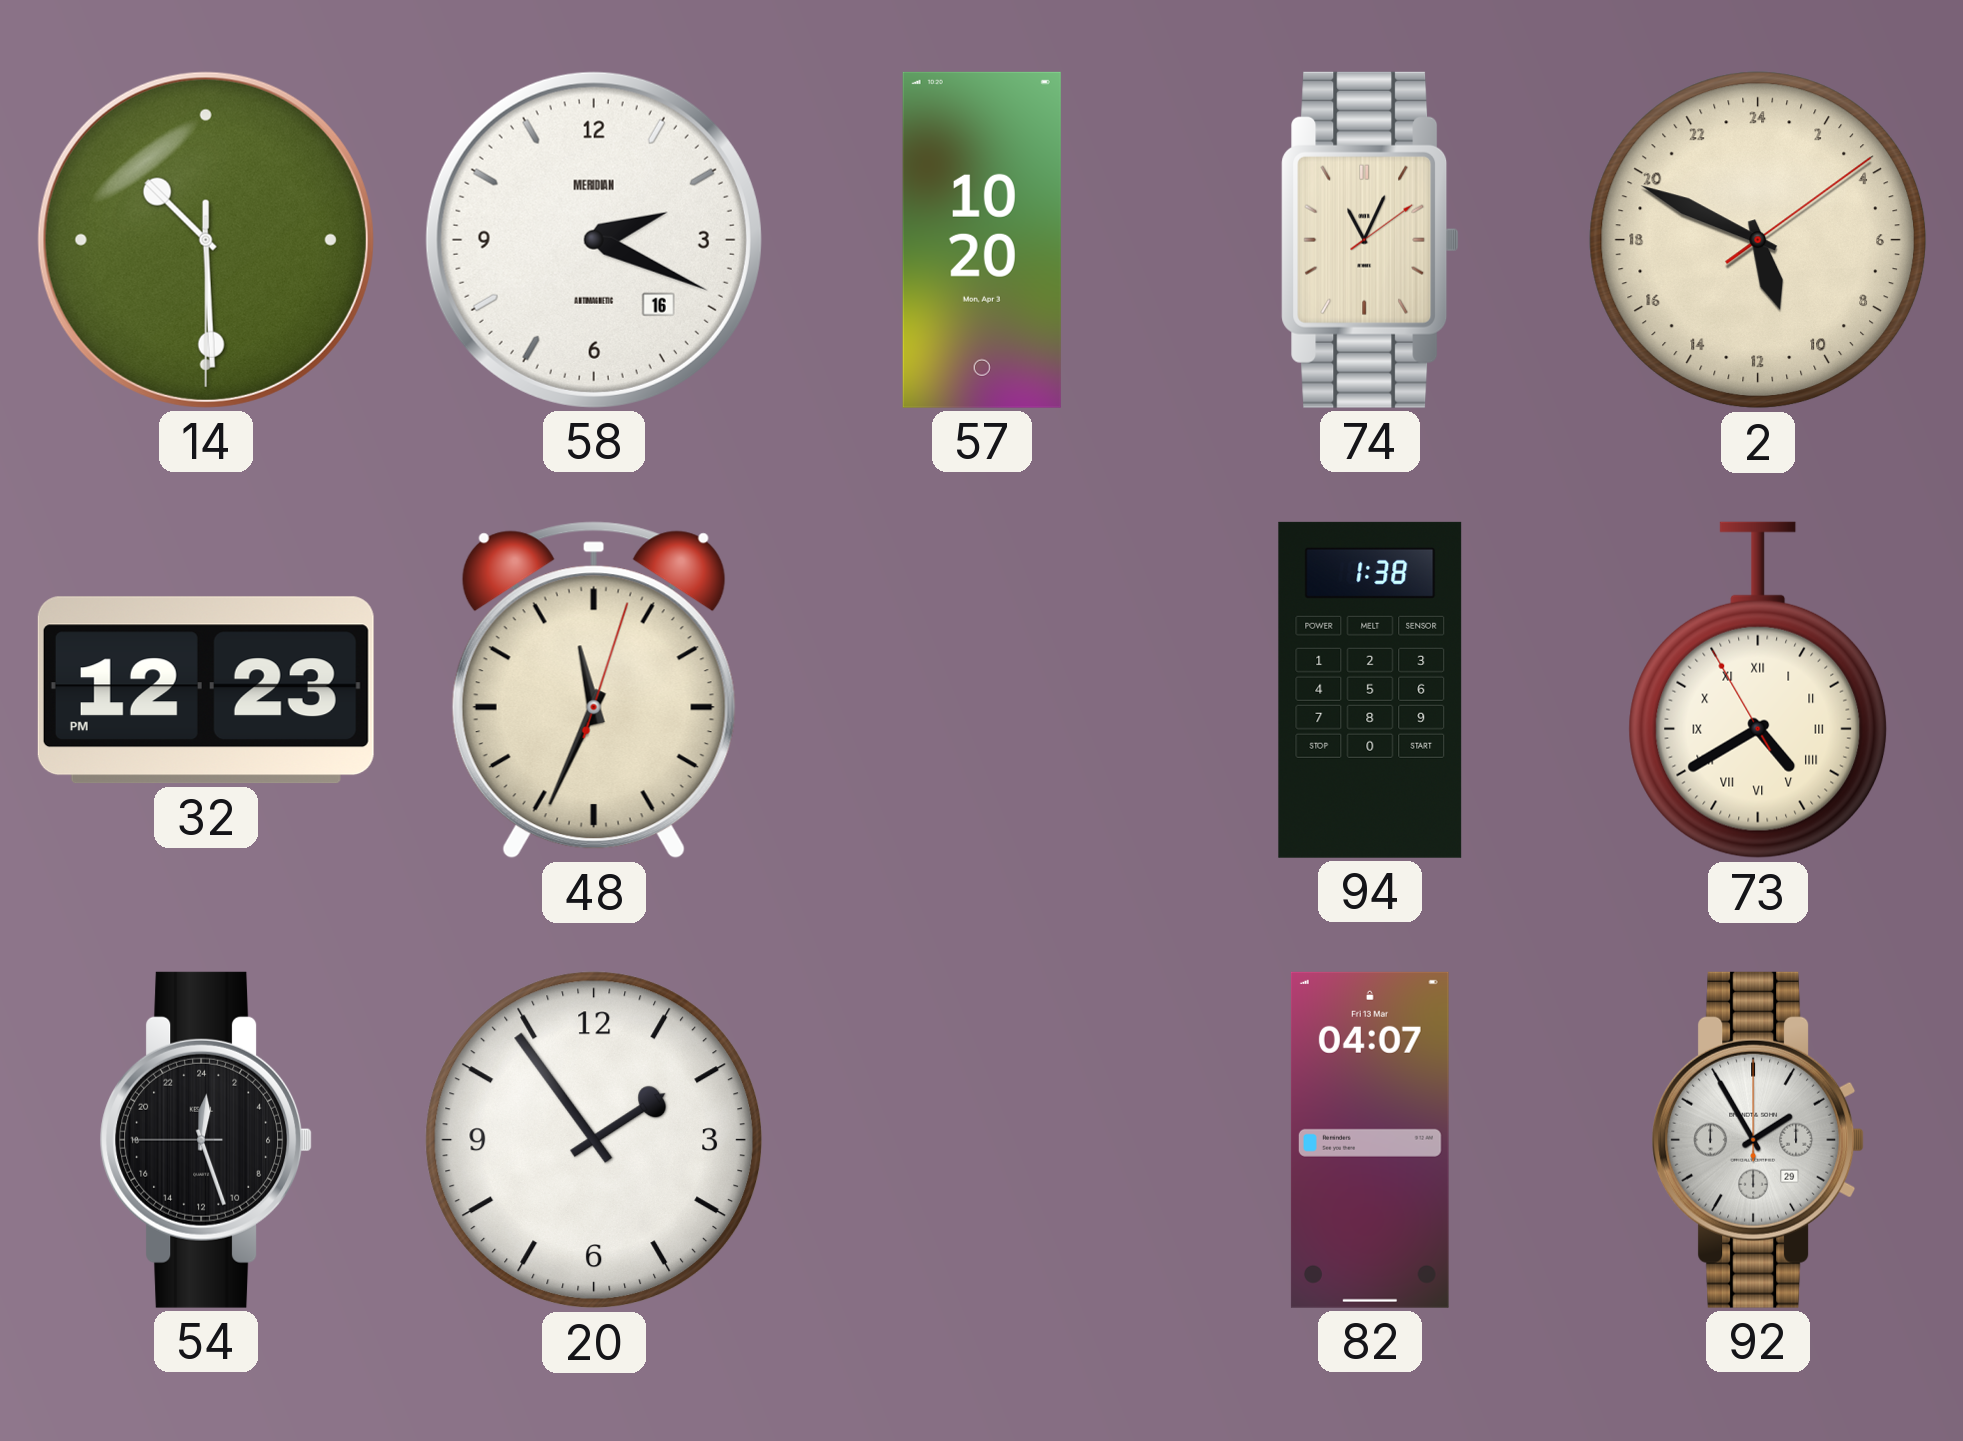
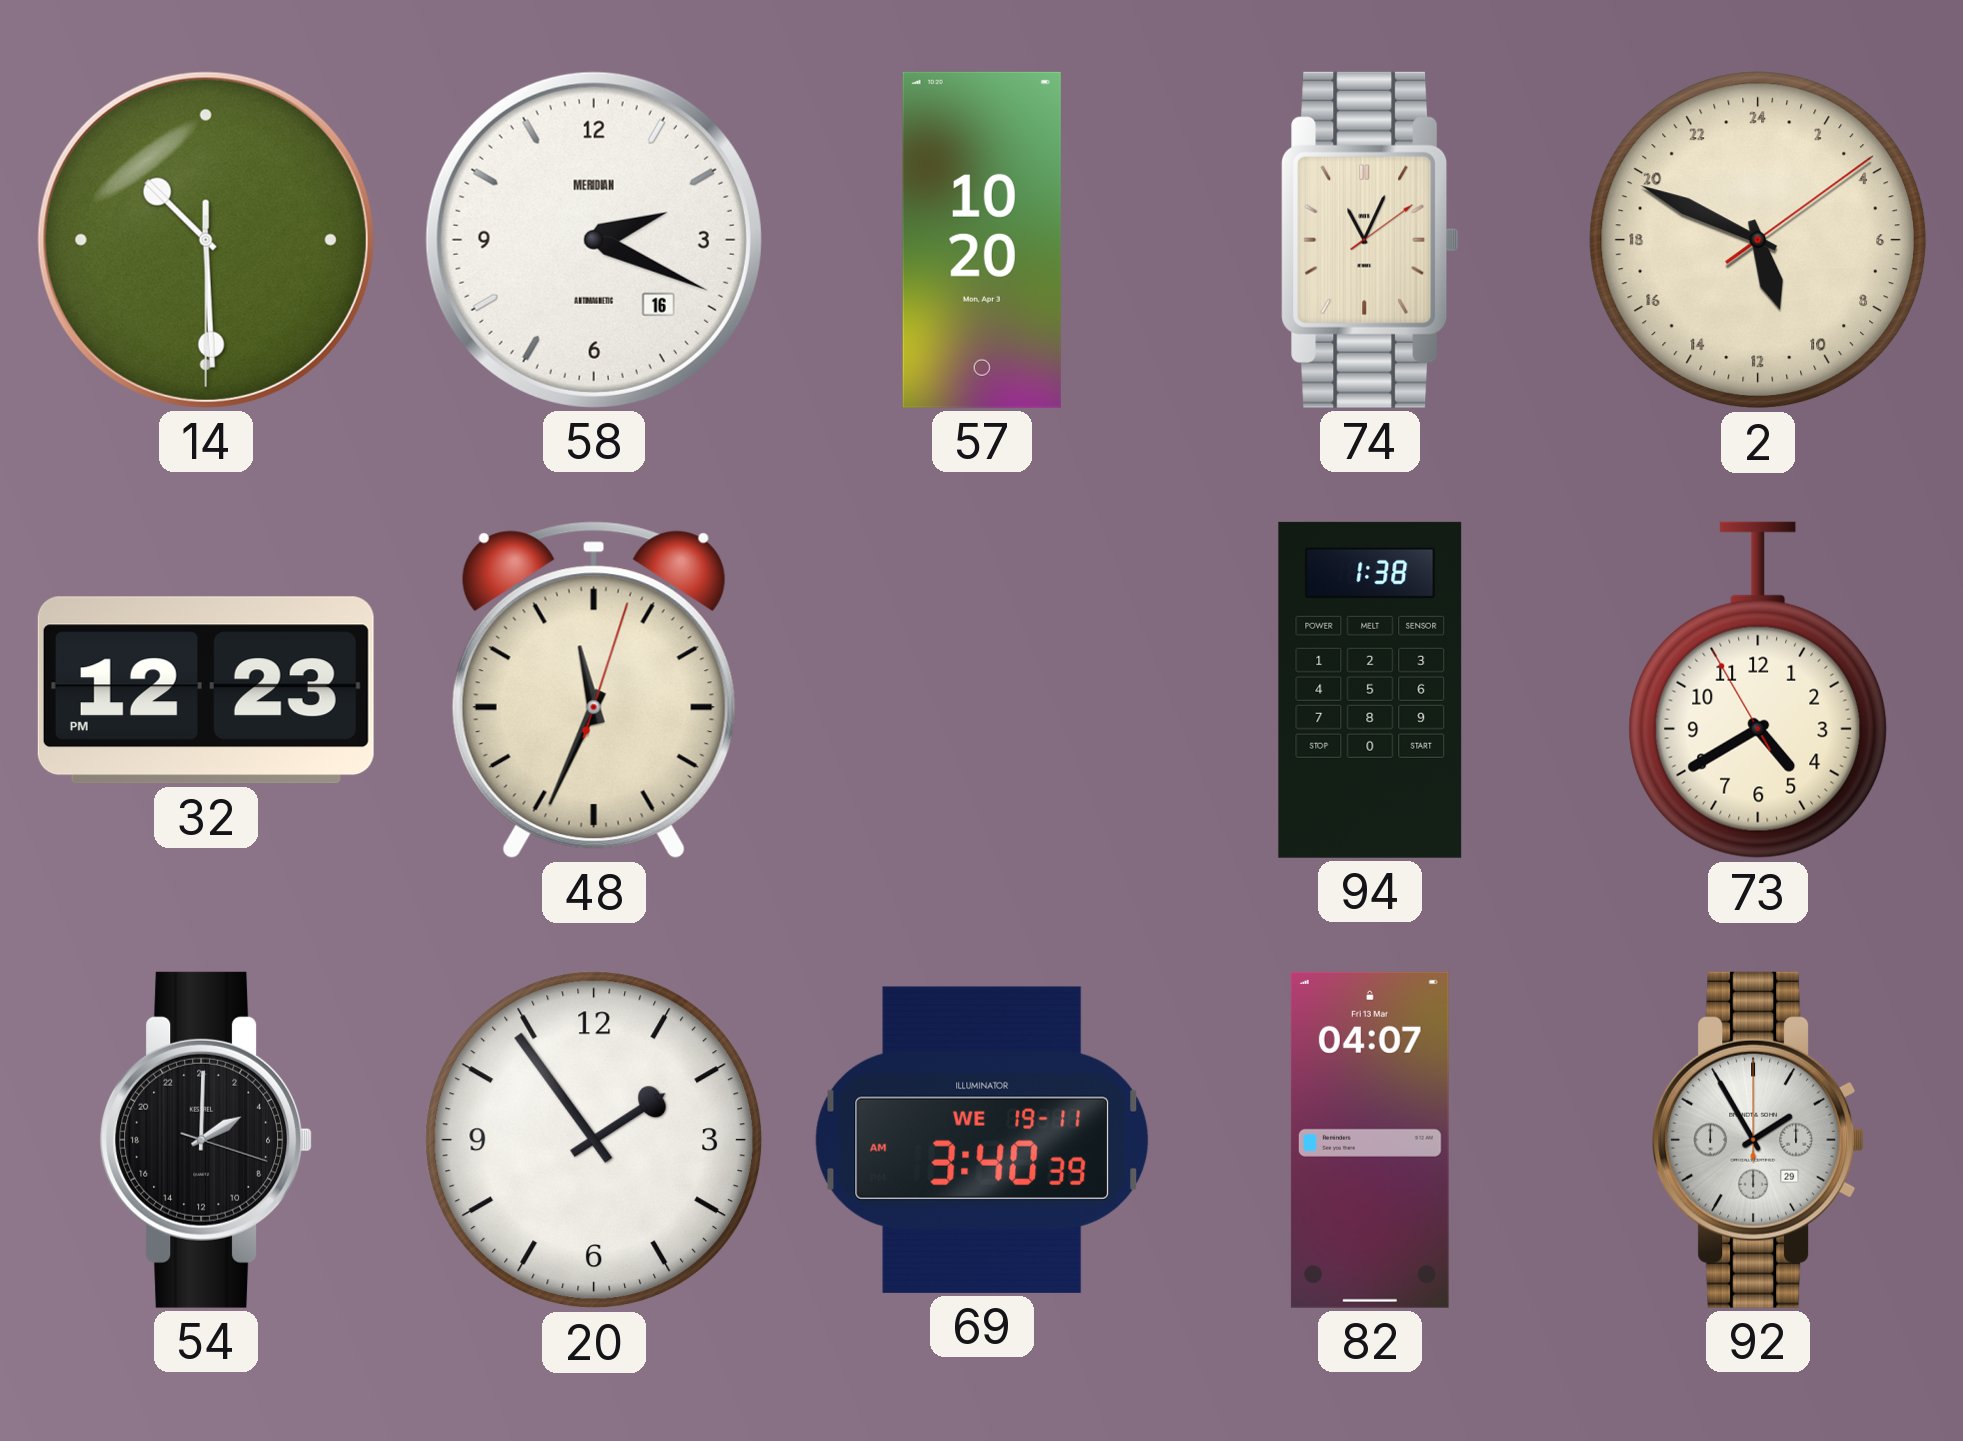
73 numerals: Roman -> Arabic
54: 0:26 -> 4:00
69: none -> 3:40
